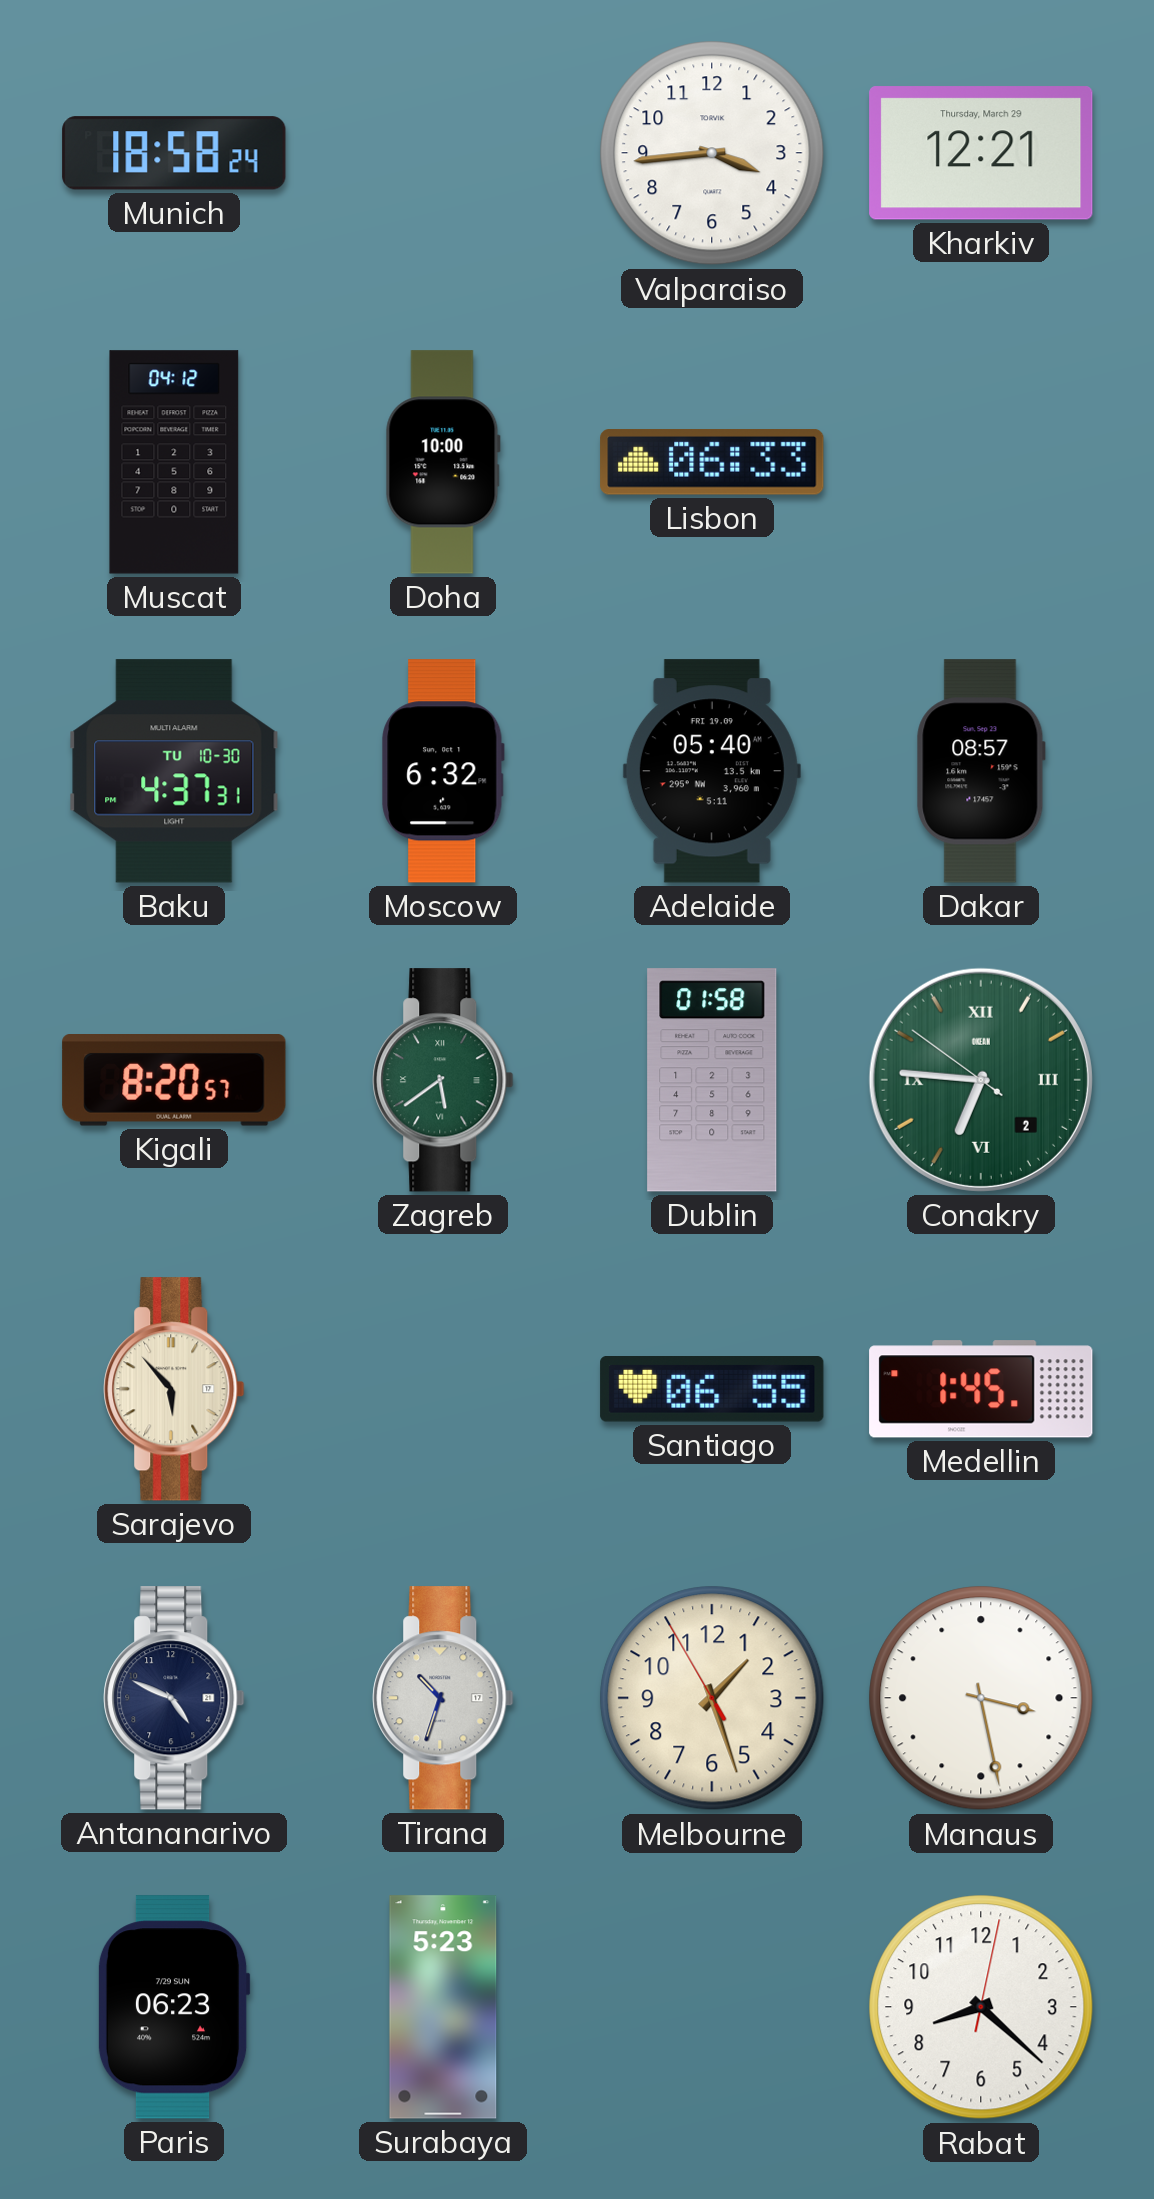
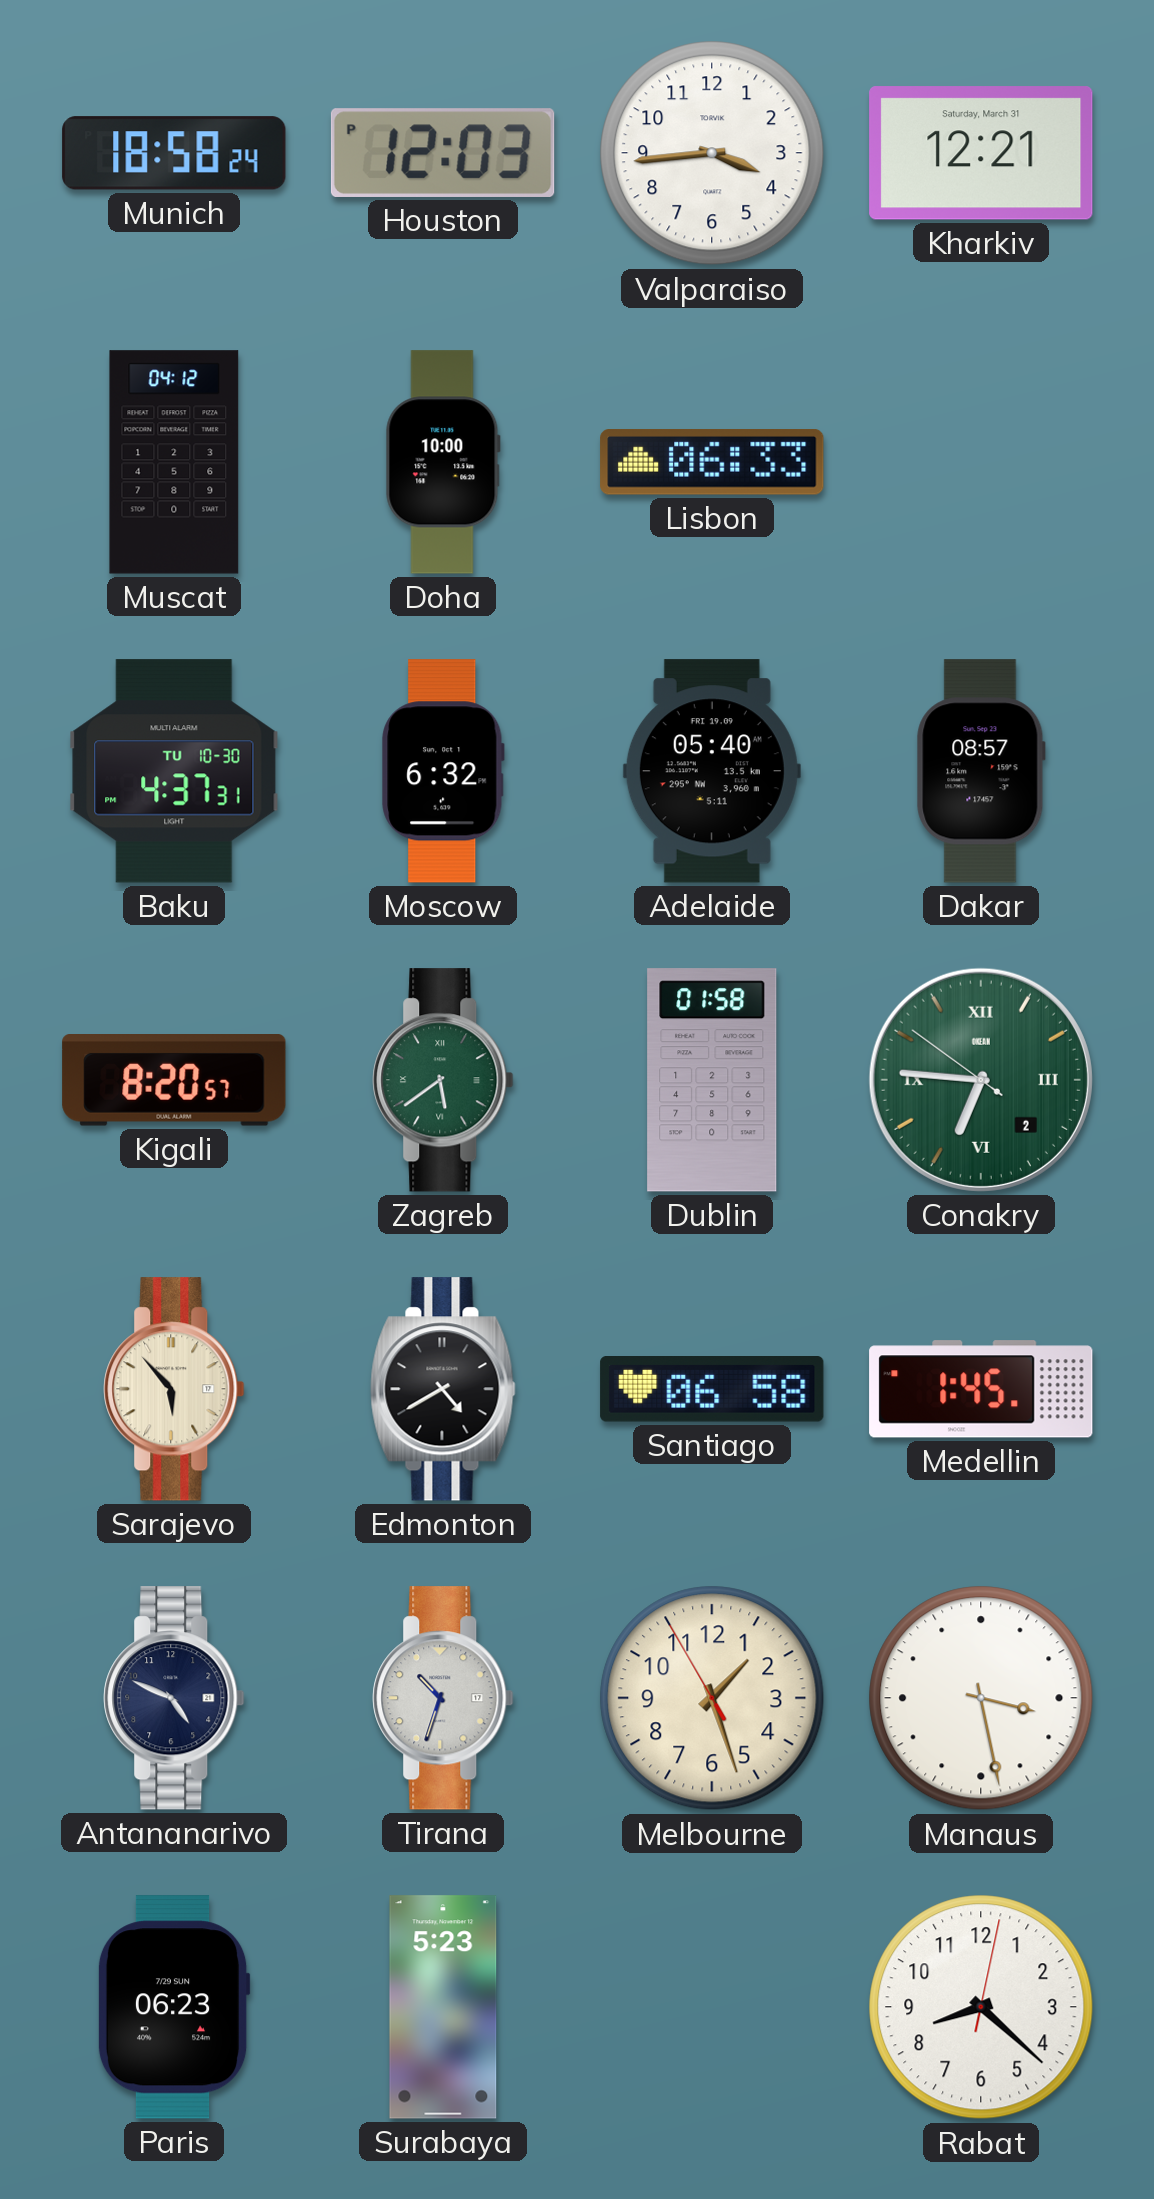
Houston: none -> 12:03
Kharkiv date: Thursday, March 29 -> Saturday, March 31
Edmonton: none -> 4:40
Santiago: 06:55 -> 06:58
